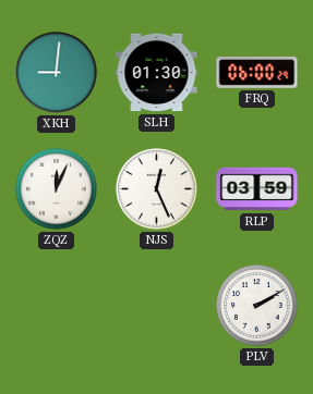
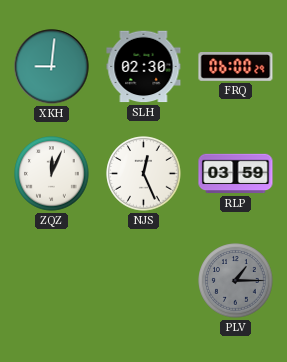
SLH: 01:30 -> 02:30
PLV: 2:10 -> 1:15
PLV dial: white -> grey
